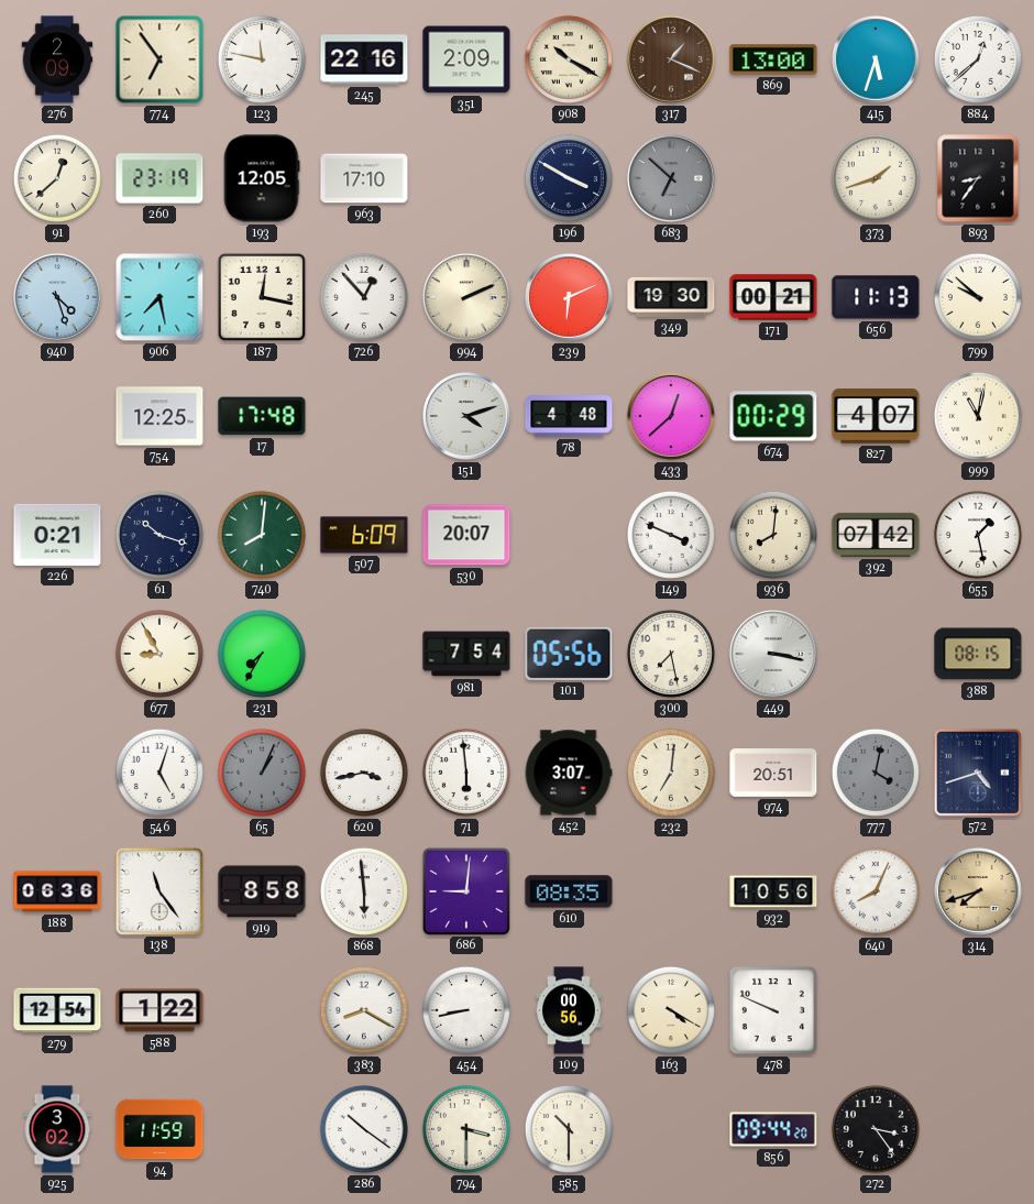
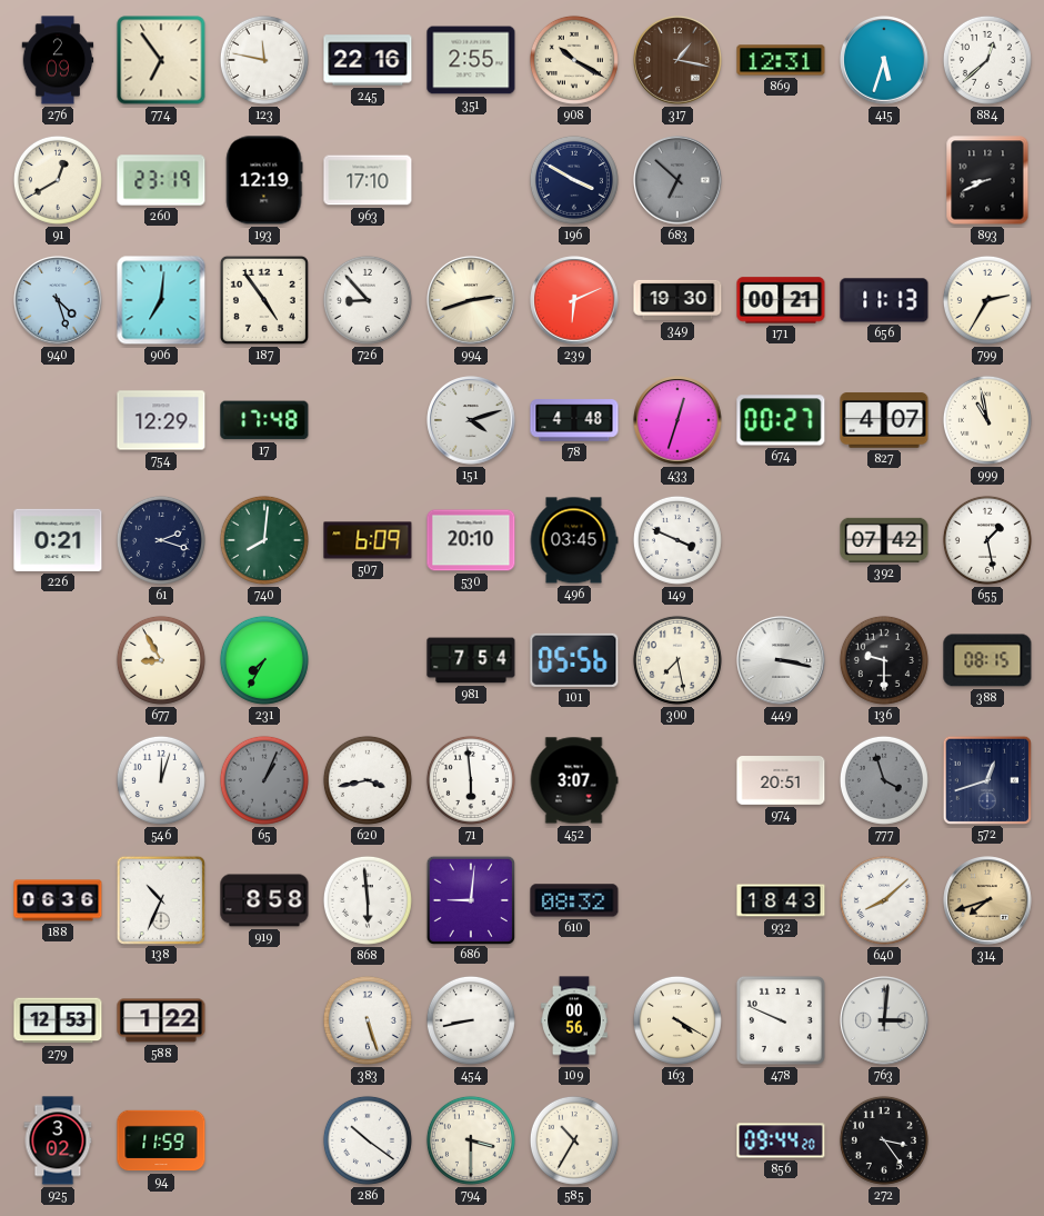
351: 2:09 -> 2:55
317: 1:19 -> 1:17
869: 13:00 -> 12:31
91: 12:38 -> 12:40
193: 12:05 -> 12:19
373: 1:42 -> none
893: 8:36 -> 8:41
906: 7:28 -> 7:01
187: 12:17 -> 4:54
726: 12:53 -> 8:53
994: 2:11 -> 2:42
799: 9:52 -> 2:35
754: 12:25 -> 12:29
433: 12:38 -> 12:33
674: 00:29 -> 00:27
999: 11:02 -> 10:58
61: 10:18 -> 2:18
530: 20:07 -> 20:10
496: none -> 03:45
936: 8:01 -> none
136: none -> 9:30
546: 5:03 -> 12:03
232: 7:01 -> none
777: 4:02 -> 3:57
572: 4:42 -> 12:42
138: 11:24 -> 10:34
610: 08:35 -> 08:32
932: 10:56 -> 18:43
640: 8:04 -> 8:08
279: 12:54 -> 12:53
383: 8:20 -> 5:27
763: none -> 3:01
585: 10:30 -> 10:35
